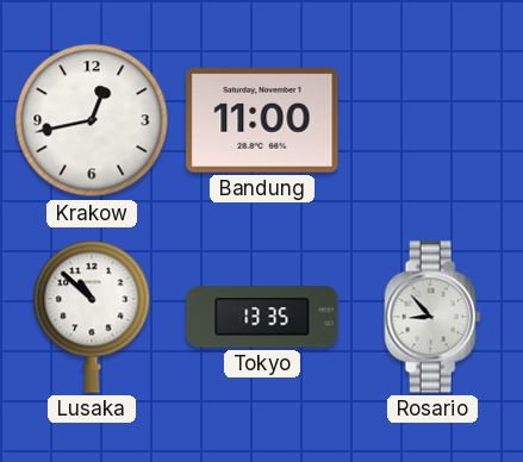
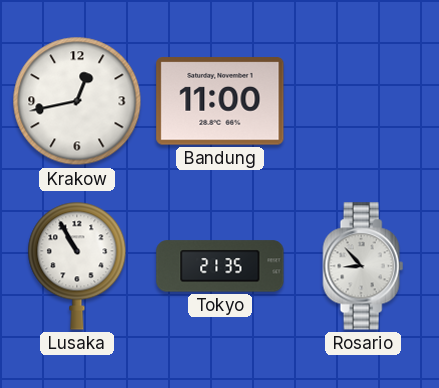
Lusaka: 10:52 -> 10:55
Tokyo: 13:35 -> 21:35
